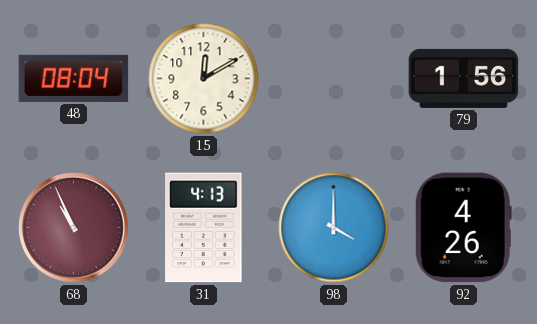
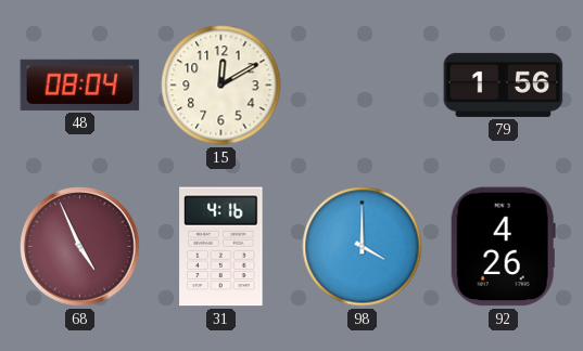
68: 10:56 -> 4:56
31: 4:13 -> 4:16
